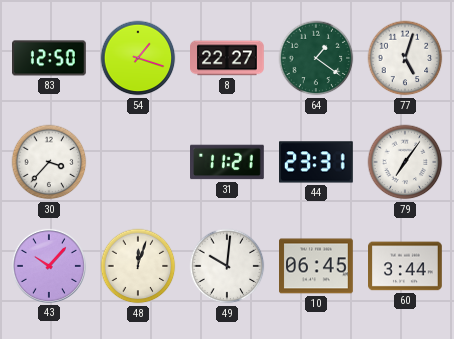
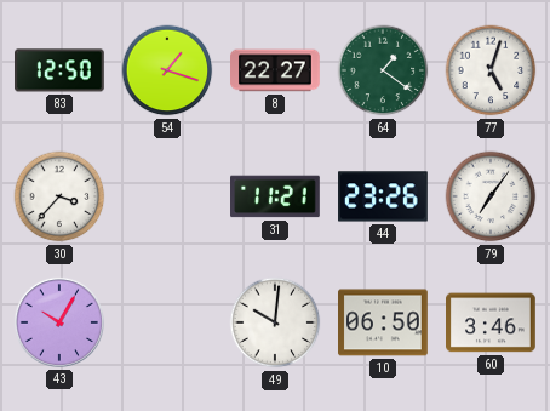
44: 23:31 -> 23:26
43: 10:07 -> 10:05
48: 12:03 -> none
10: 06:45 -> 06:50
60: 3:44 -> 3:46
